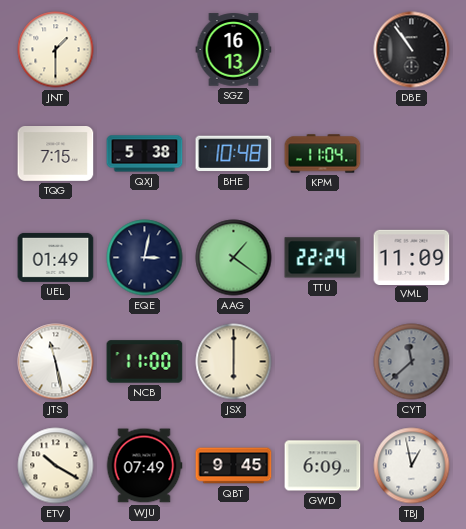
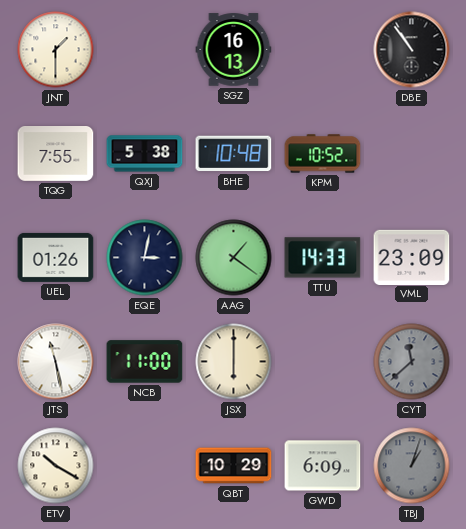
TQG: 7:15 -> 7:55
KPM: 11:04 -> 10:52
UEL: 01:49 -> 01:26
TTU: 22:24 -> 14:33
VML: 11:09 -> 23:09
WJU: 07:49 -> none
QBT: 9:45 -> 10:29
TBJ: 12:58 -> 1:03
TBJ dial: white -> grey
